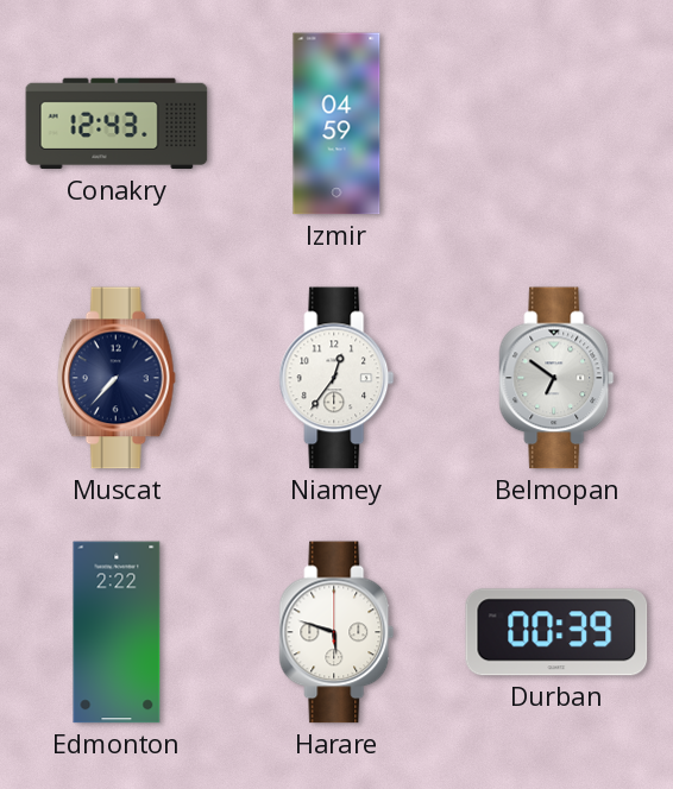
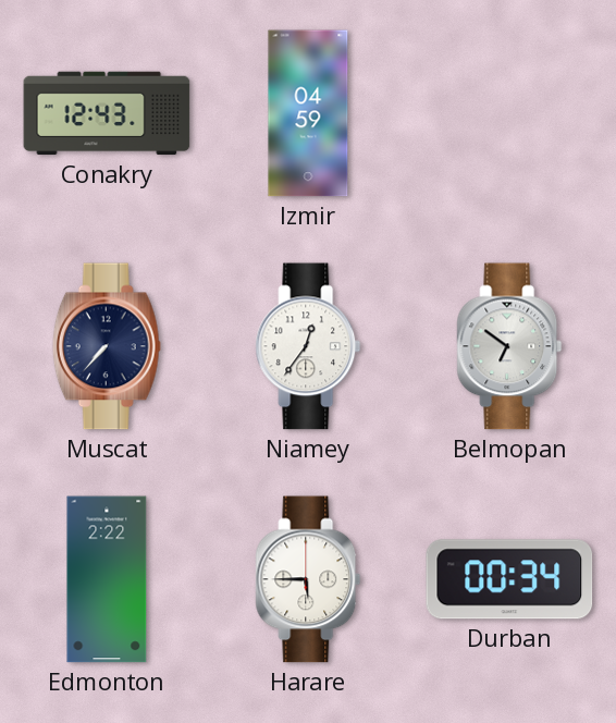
Harare: 5:48 -> 5:45
Durban: 00:39 -> 00:34
